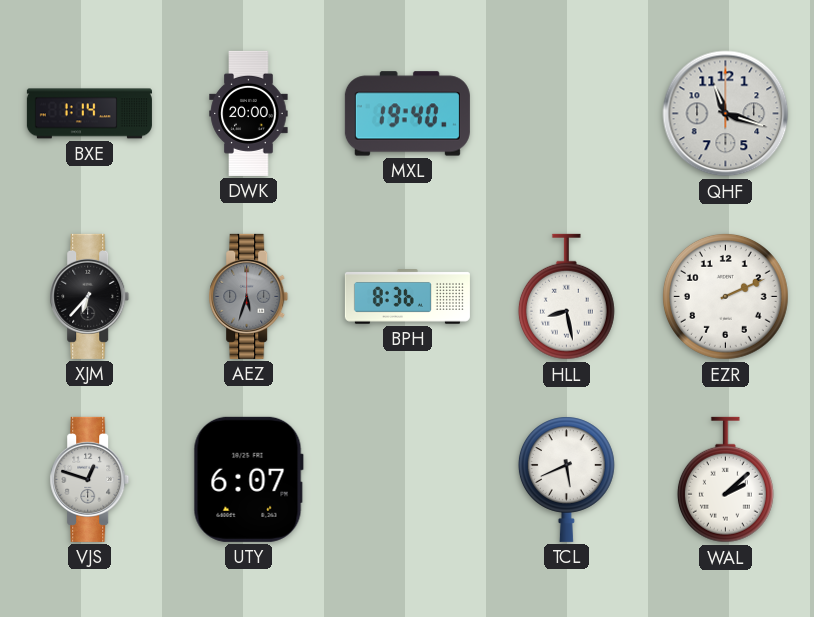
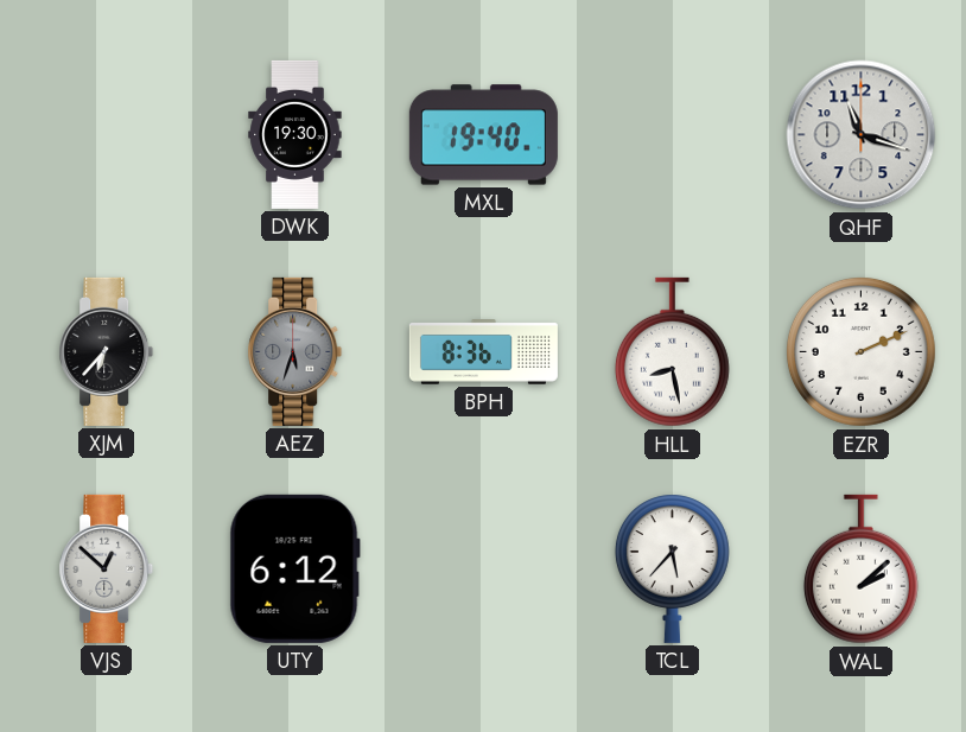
BXE: 1:14 -> none
DWK: 20:00 -> 19:30
VJS: 12:48 -> 12:52
UTY: 6:07 -> 6:12
TCL: 5:41 -> 5:37
